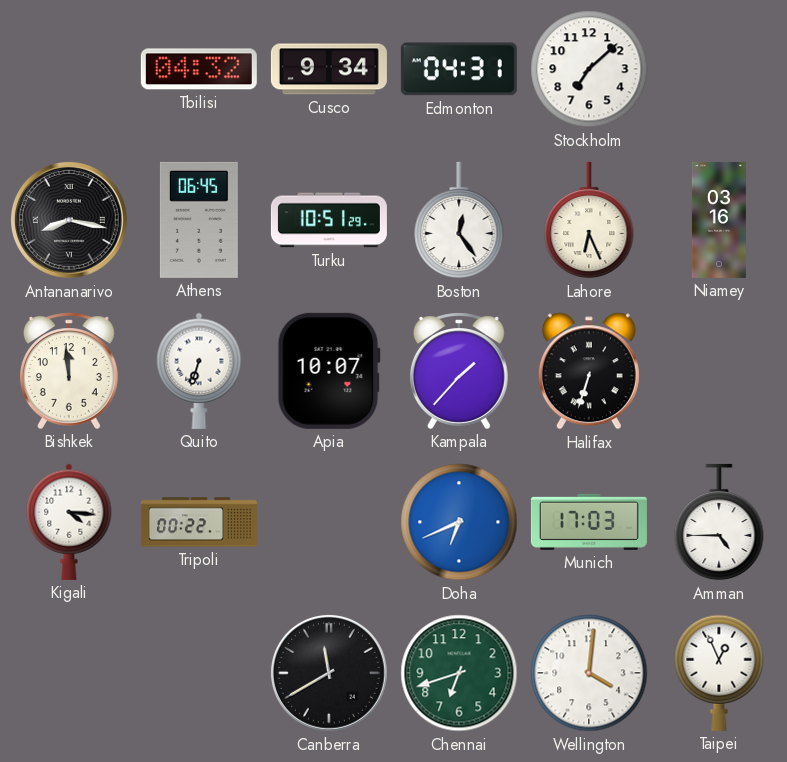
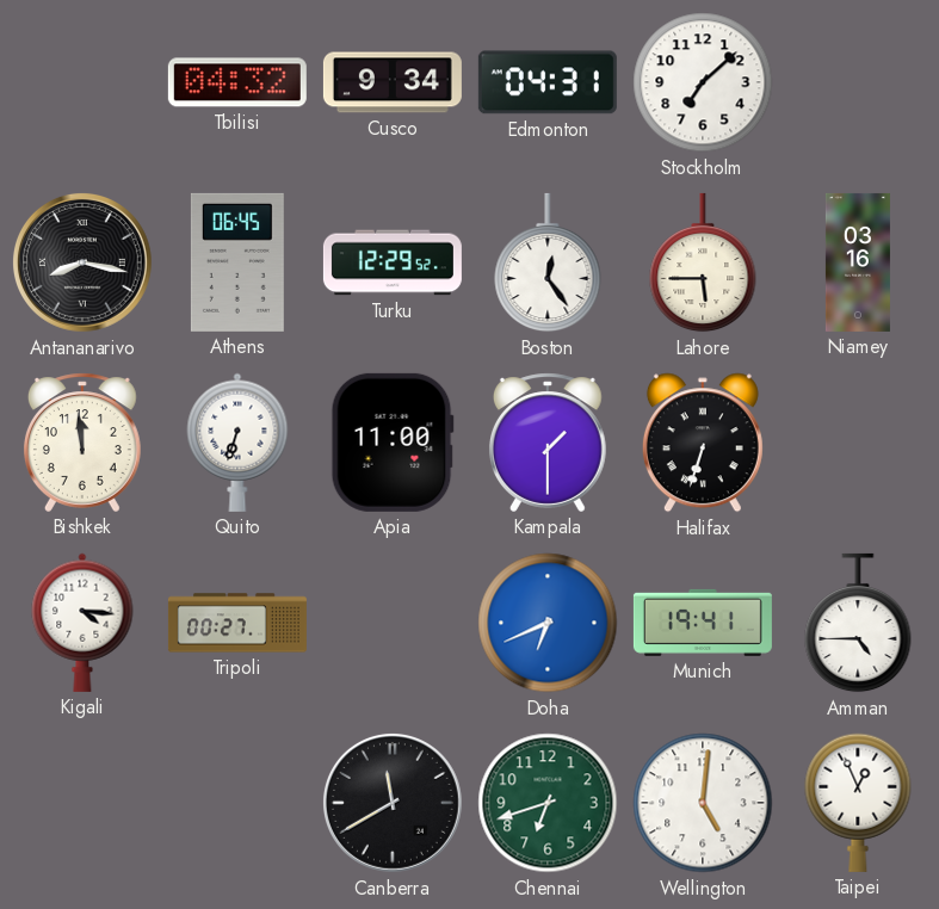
Turku: 10:51 -> 12:29
Lahore: 6:26 -> 5:45
Apia: 10:07 -> 11:00
Kampala: 1:37 -> 1:30
Tripoli: 00:22 -> 00:27
Munich: 17:03 -> 19:41
Wellington: 4:01 -> 5:01
